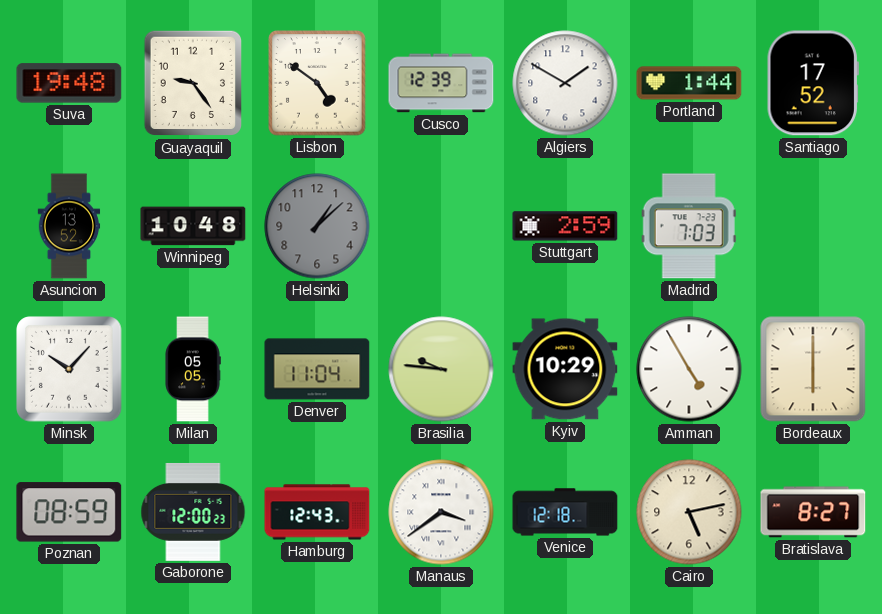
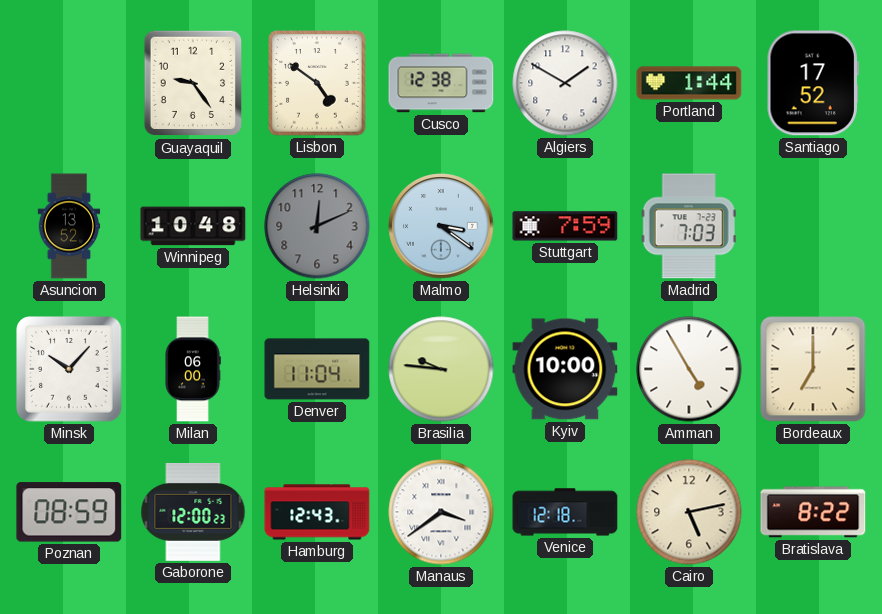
Suva: 19:48 -> none
Cusco: 12:39 -> 12:38
Helsinki: 1:08 -> 12:11
Malmo: none -> 3:21
Stuttgart: 2:59 -> 7:59
Milan: 05:05 -> 06:00
Kyiv: 10:29 -> 10:00
Bordeaux: 6:00 -> 7:00
Bratislava: 8:27 -> 8:22
